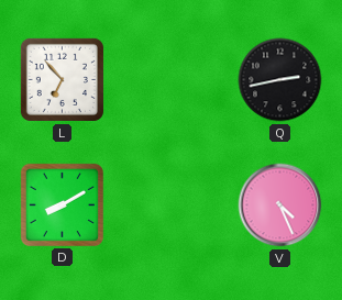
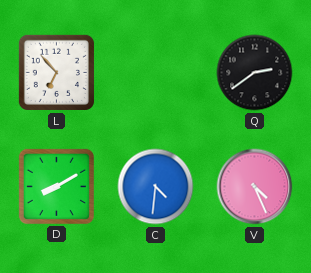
Q: 2:43 -> 2:39
C: none -> 4:31
